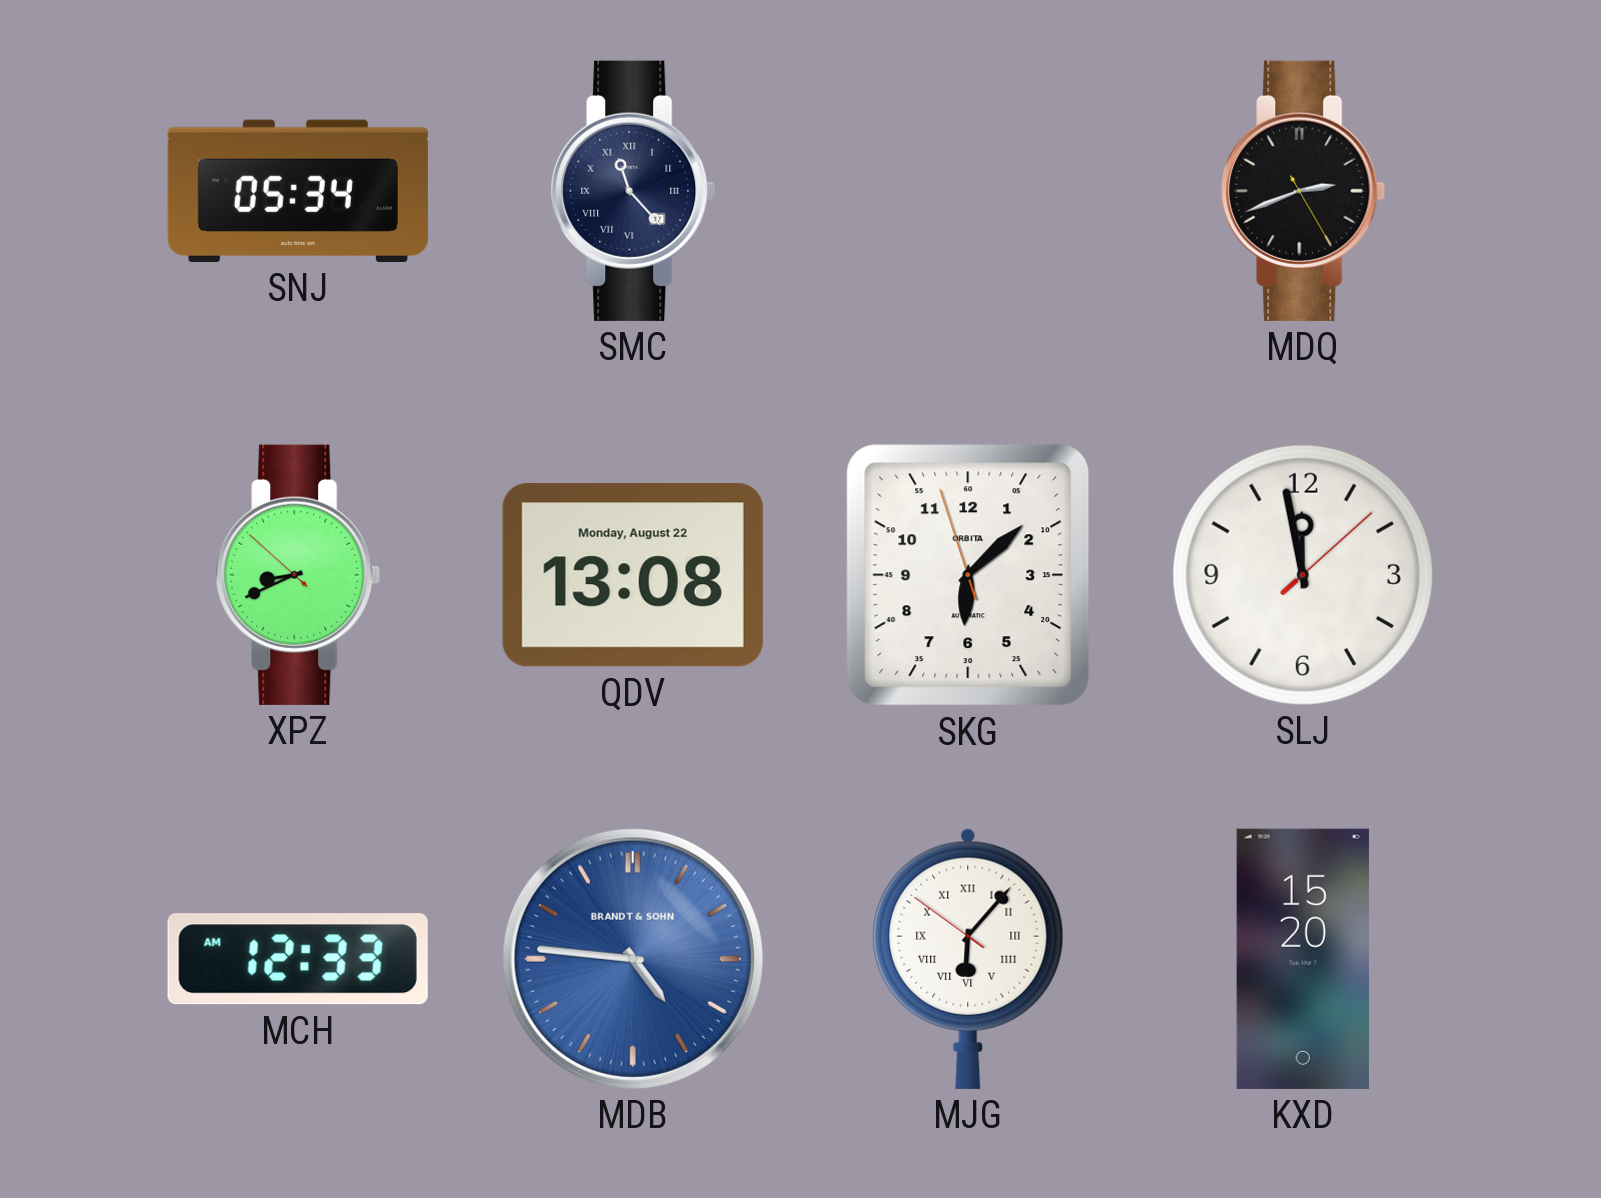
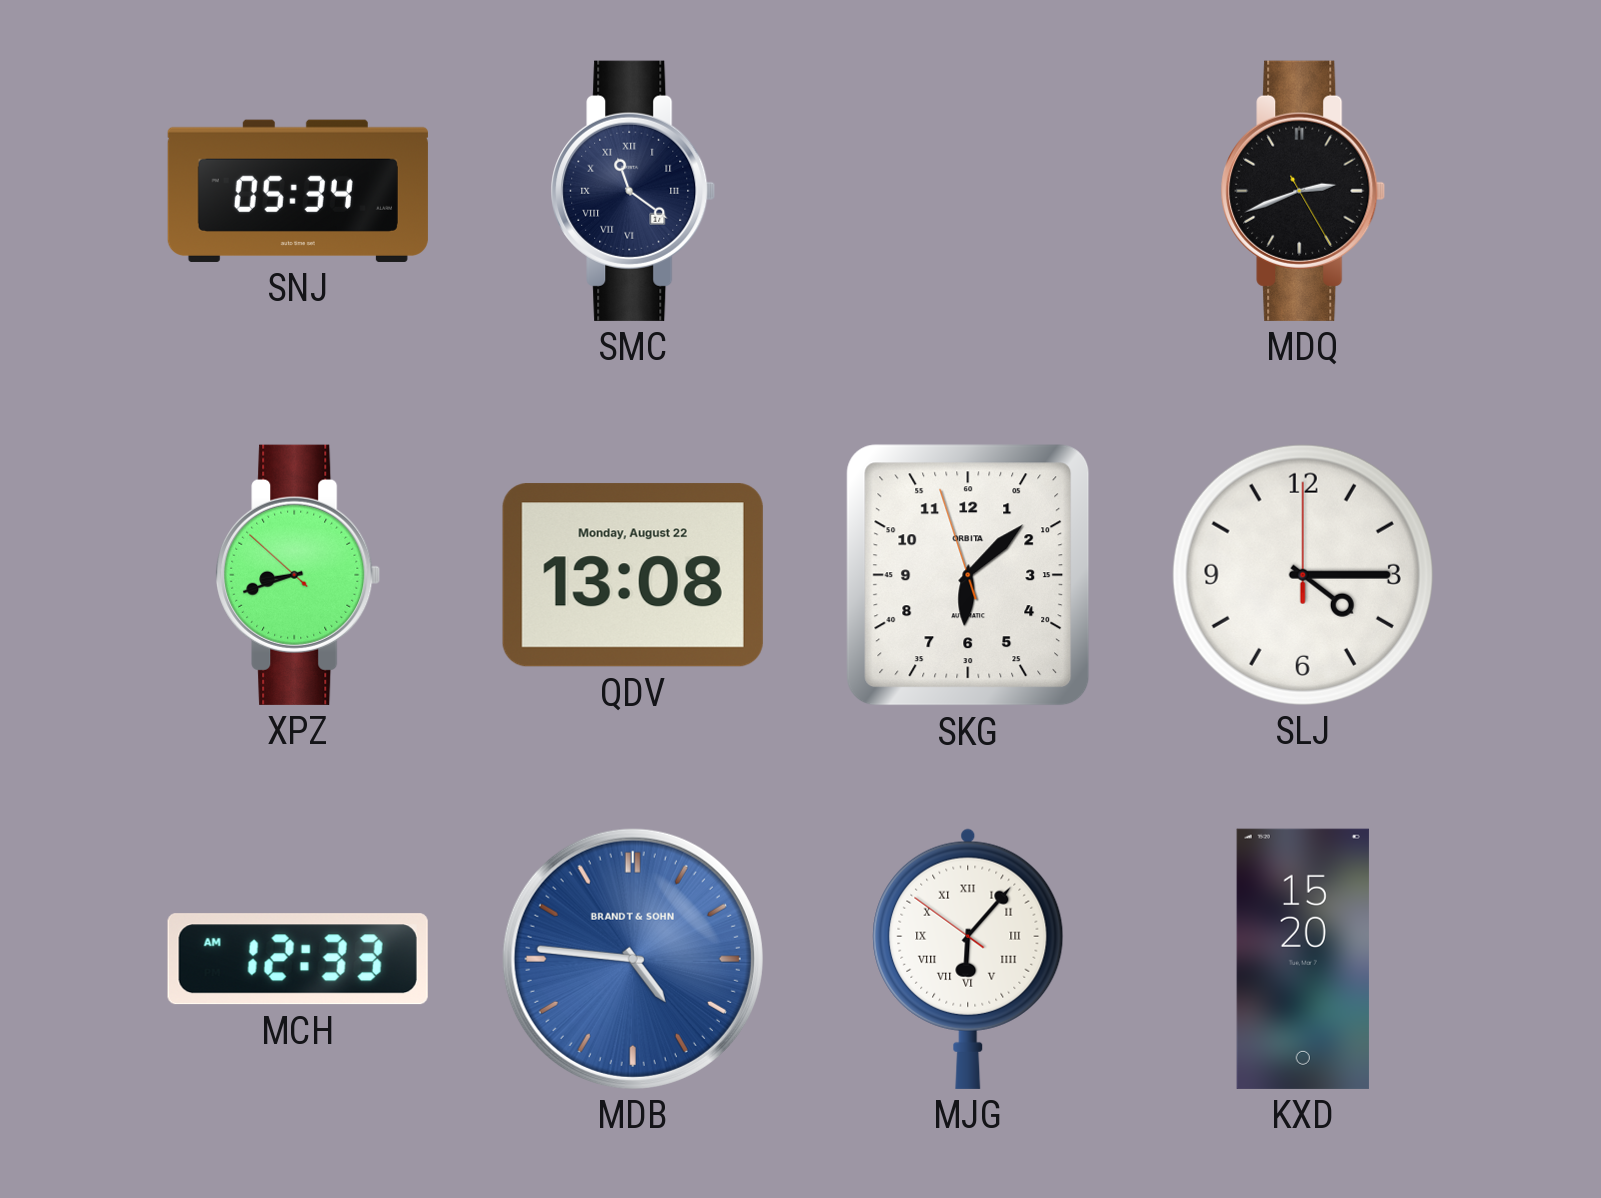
SMC: 11:23 -> 11:21
XPZ: 8:40 -> 8:41
SLJ: 11:58 -> 4:15
